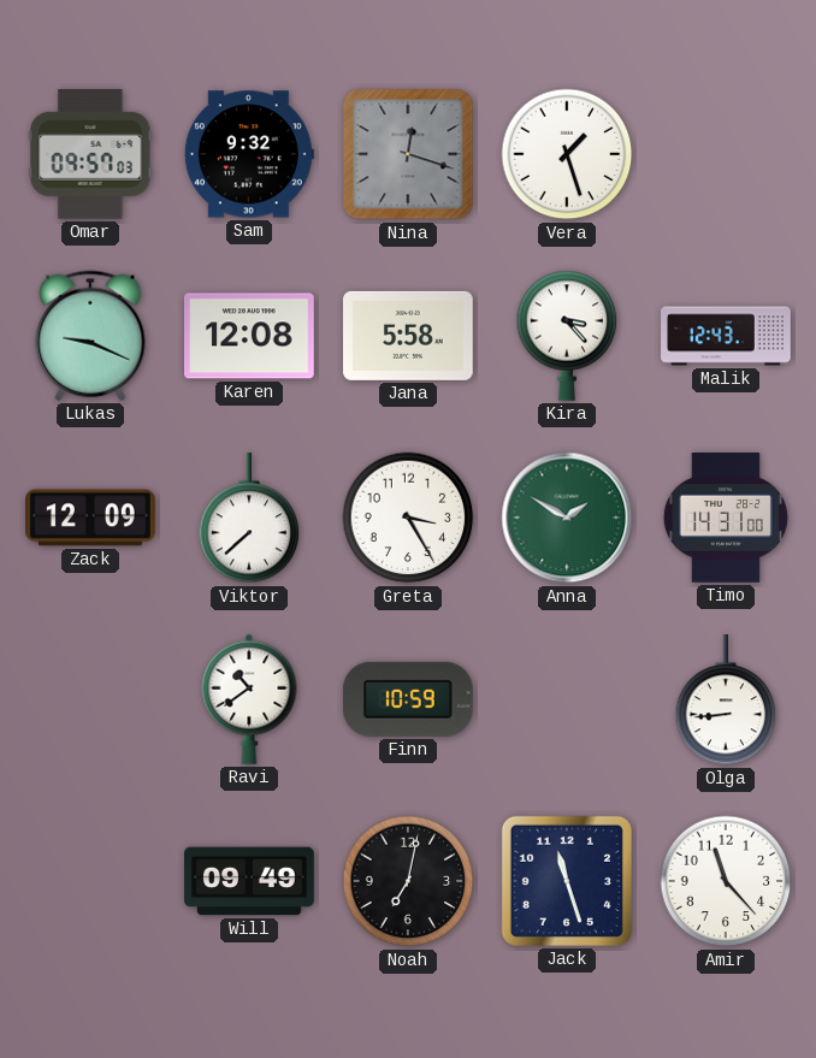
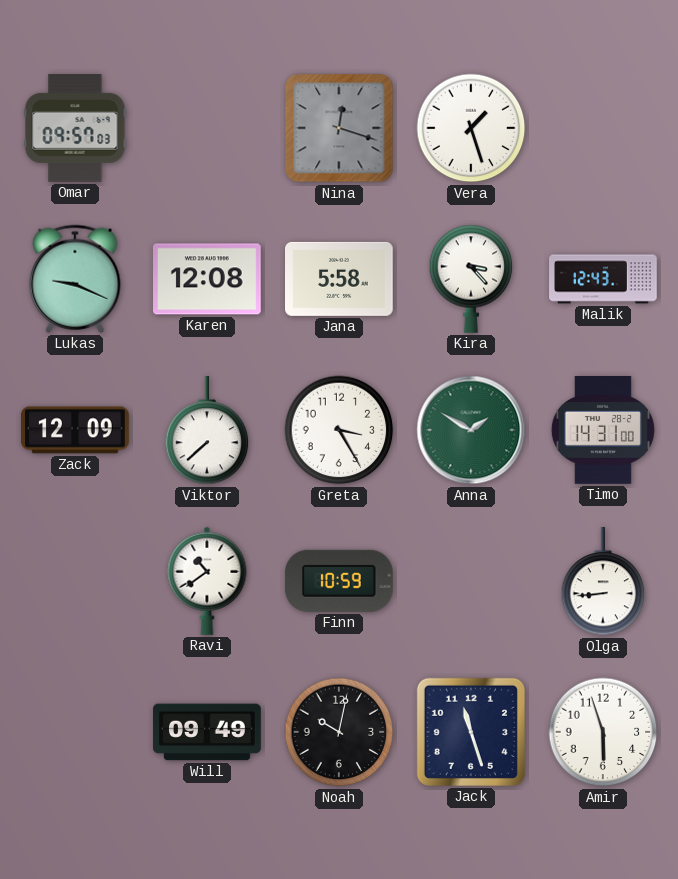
Sam: 9:32 -> none
Noah: 7:02 -> 10:02
Amir: 11:23 -> 5:57
